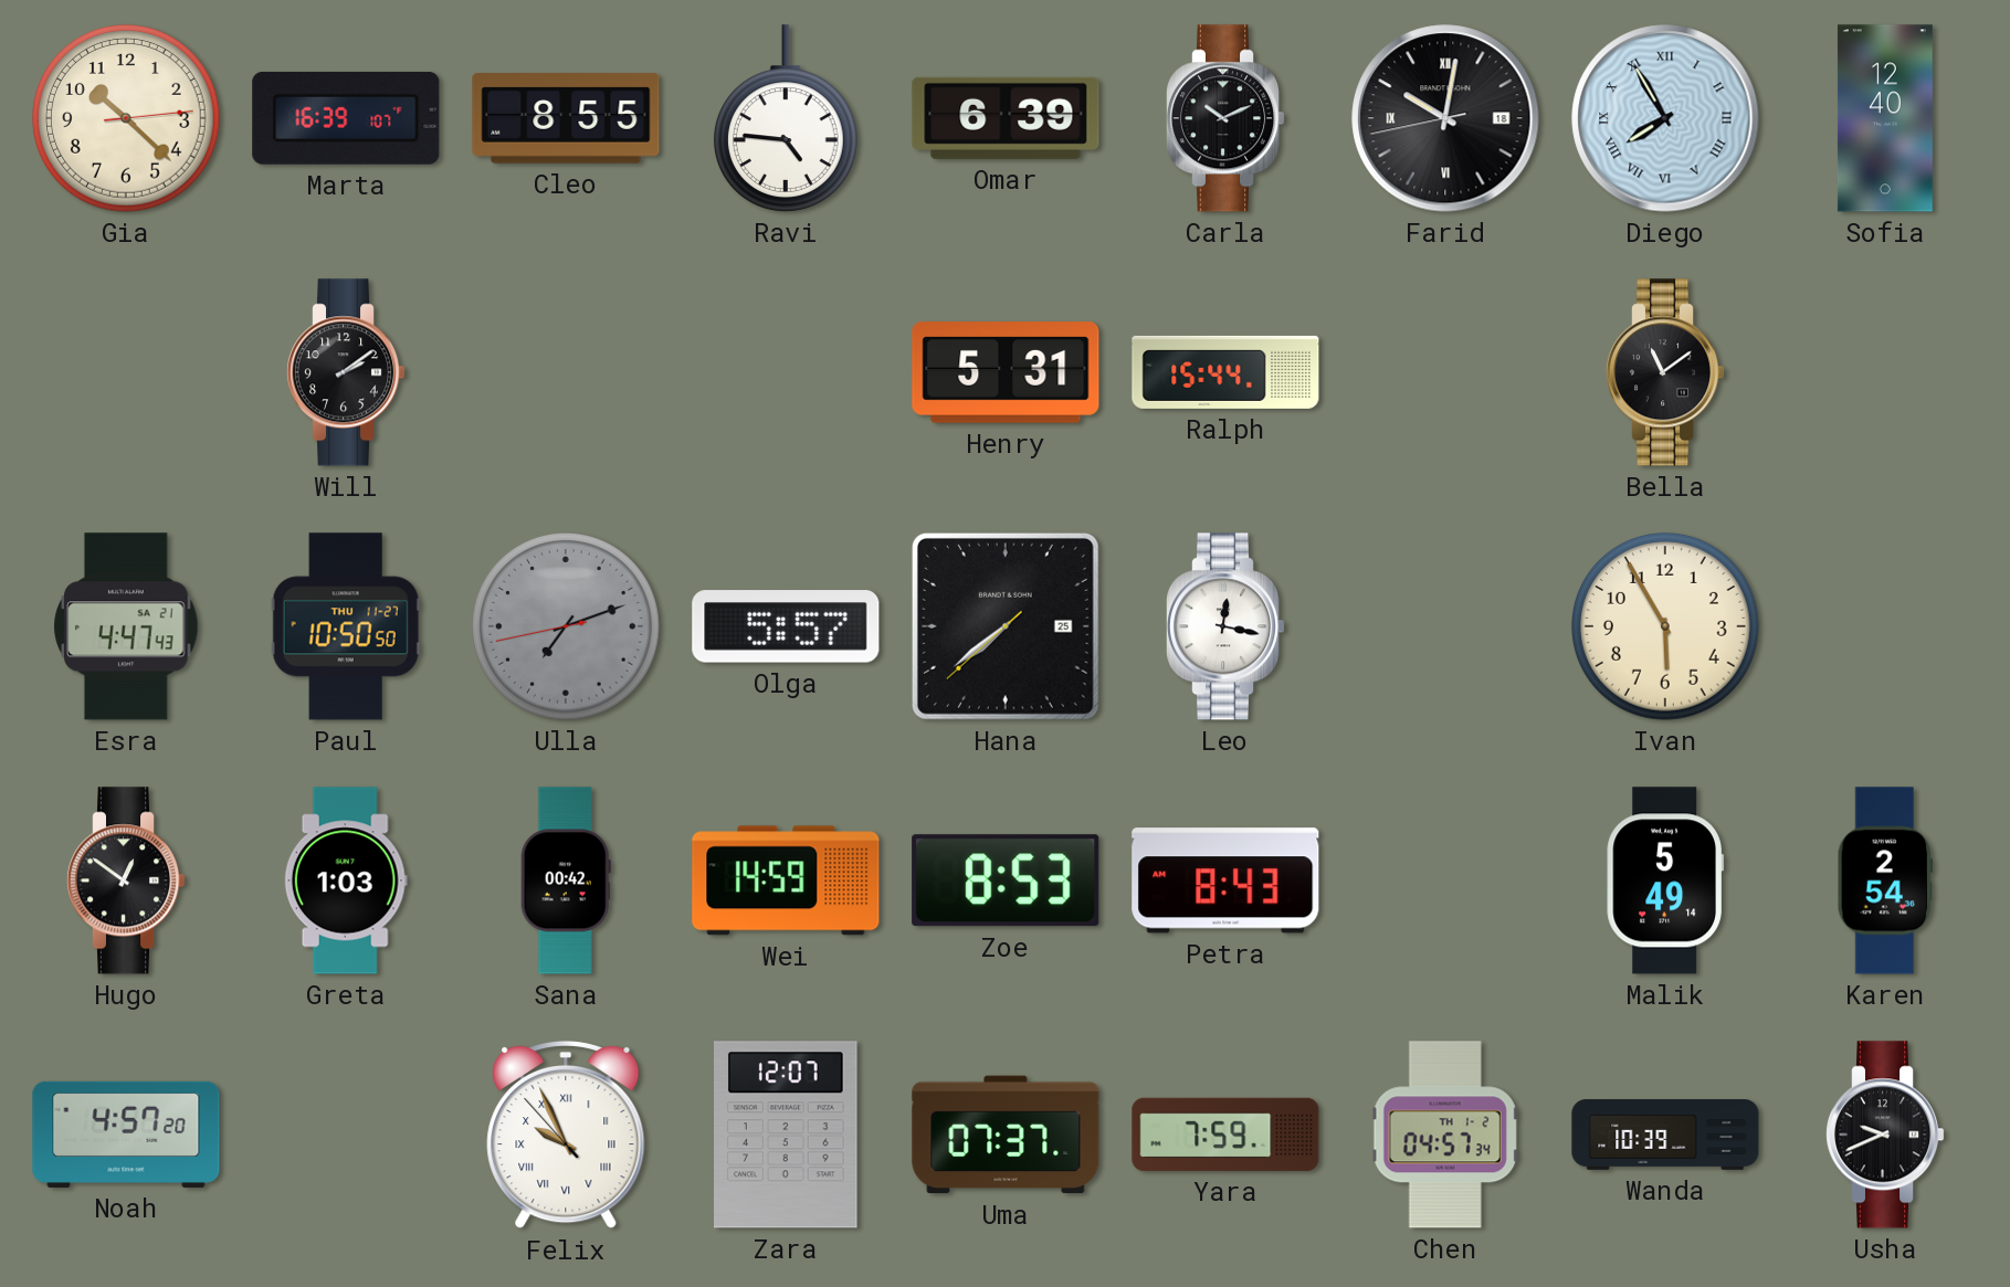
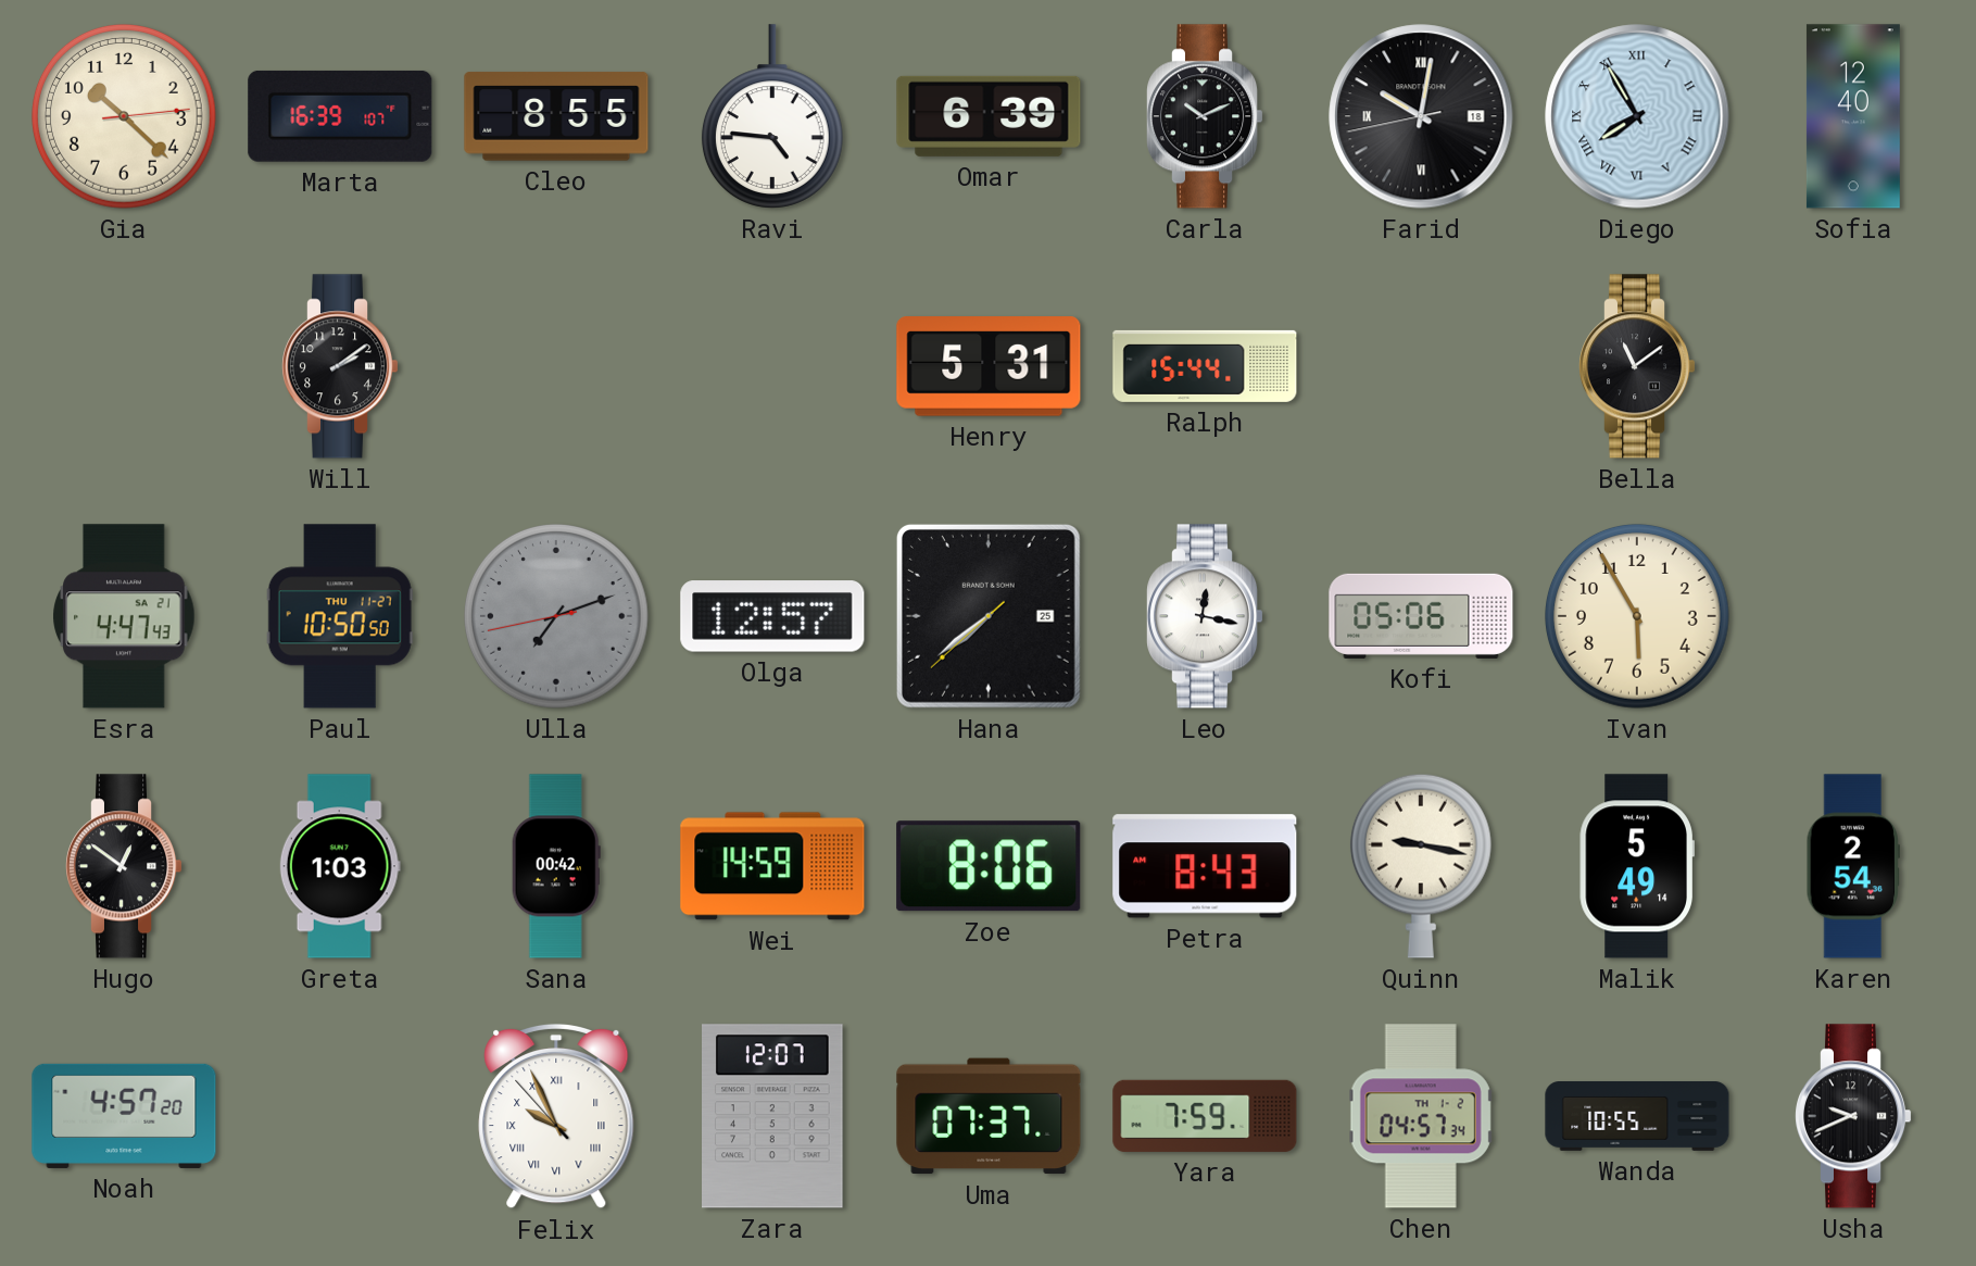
Olga: 5:57 -> 12:57
Kofi: none -> 05:06
Zoe: 8:53 -> 8:06
Quinn: none -> 9:17
Wanda: 10:39 -> 10:55
